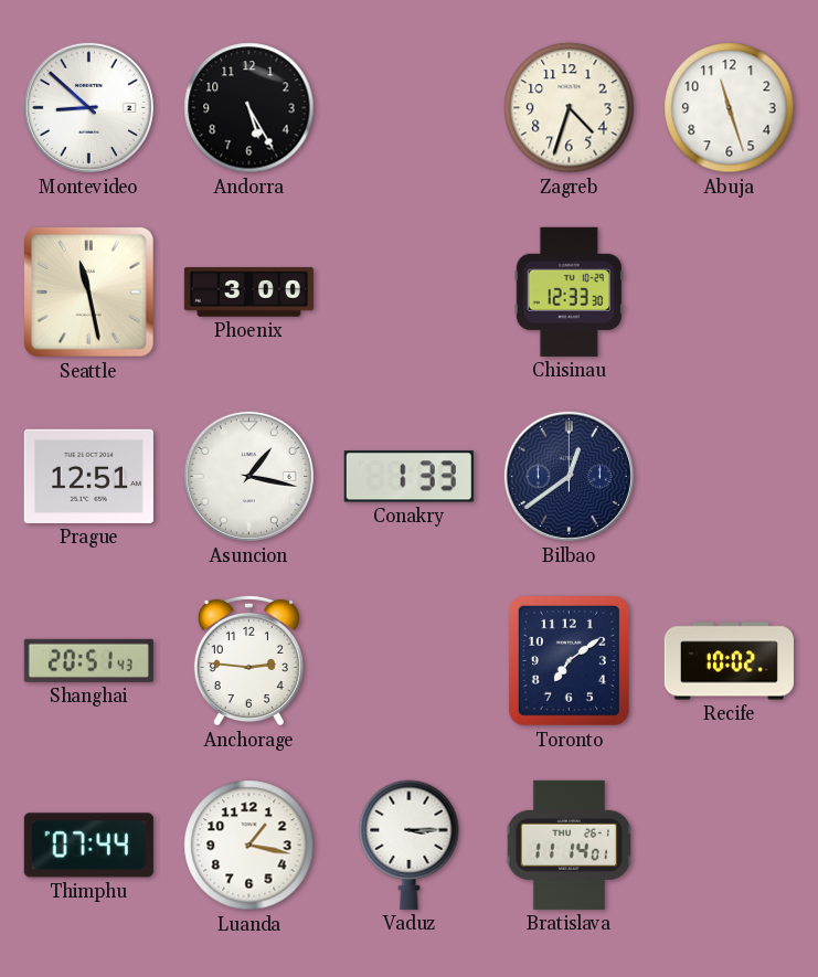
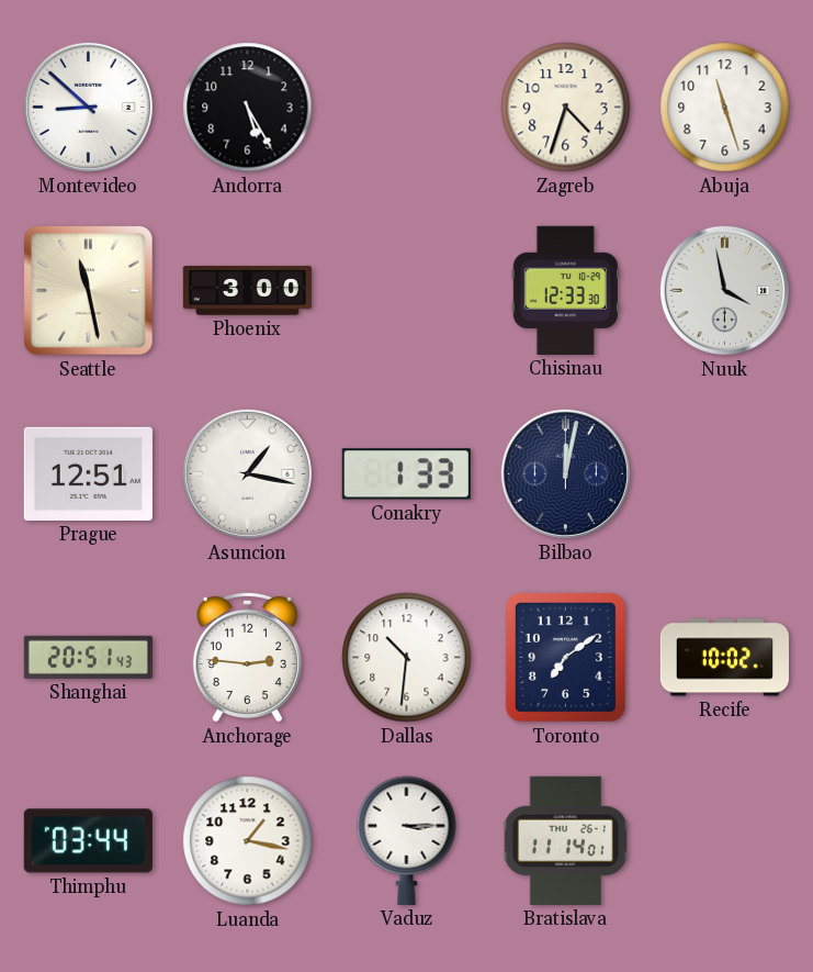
Nuuk: none -> 3:58
Bilbao: 12:39 -> 12:02
Dallas: none -> 10:31
Thimphu: 07:44 -> 03:44
